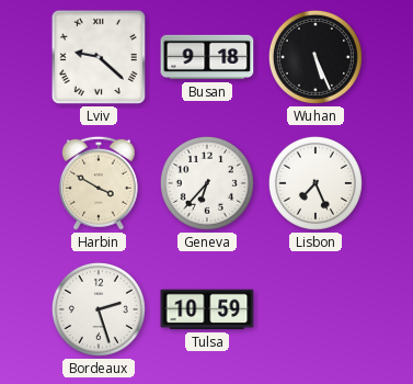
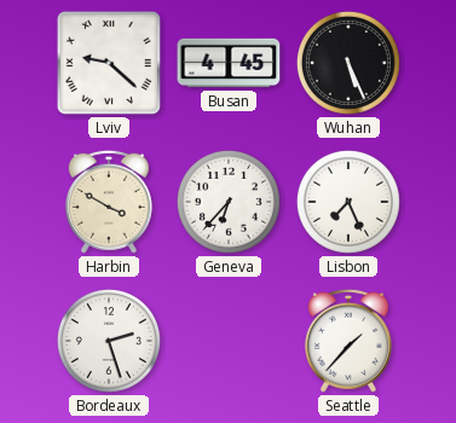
Busan: 9:18 -> 4:45
Tulsa: 10:59 -> none
Seattle: none -> 1:37
